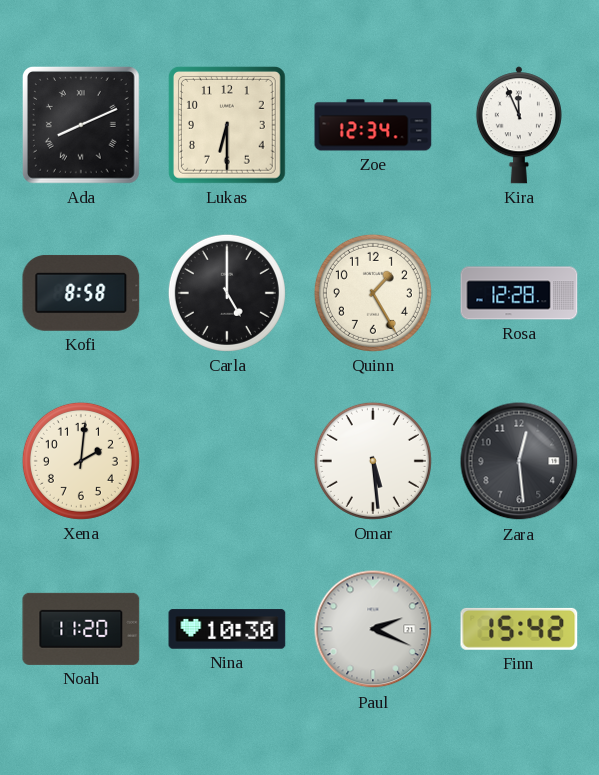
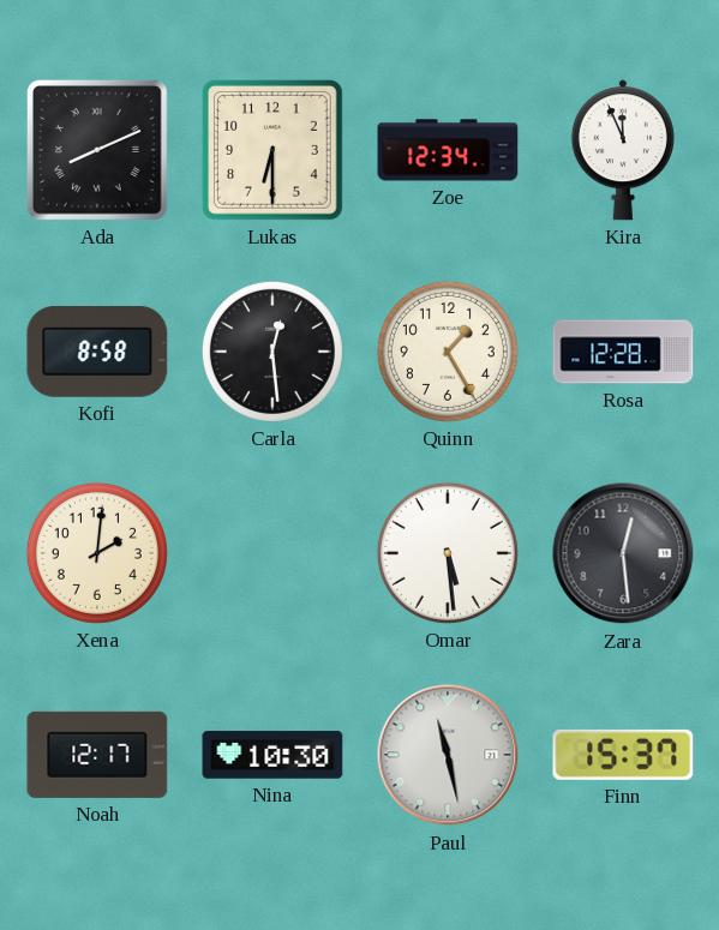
Carla: 5:00 -> 12:29
Noah: 11:20 -> 12:17
Paul: 2:19 -> 11:28
Finn: 15:42 -> 15:37
